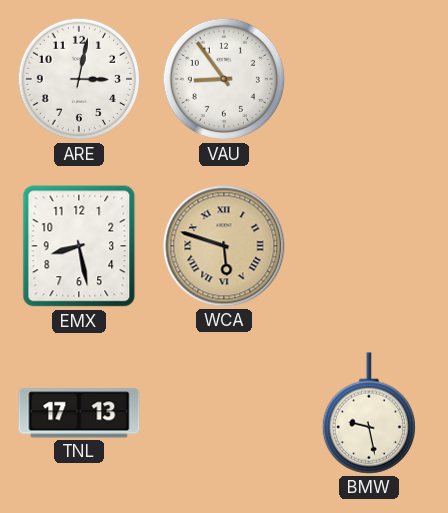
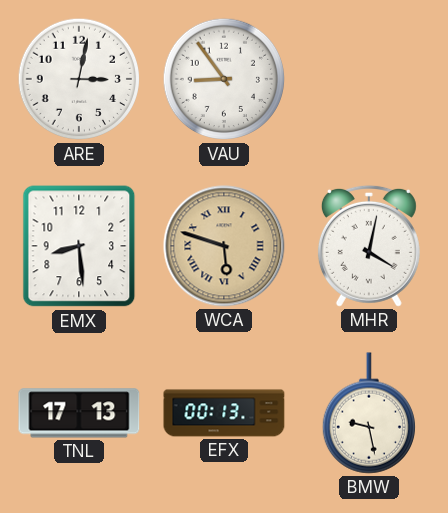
EMX: 8:28 -> 8:29
MHR: none -> 4:02
EFX: none -> 00:13
